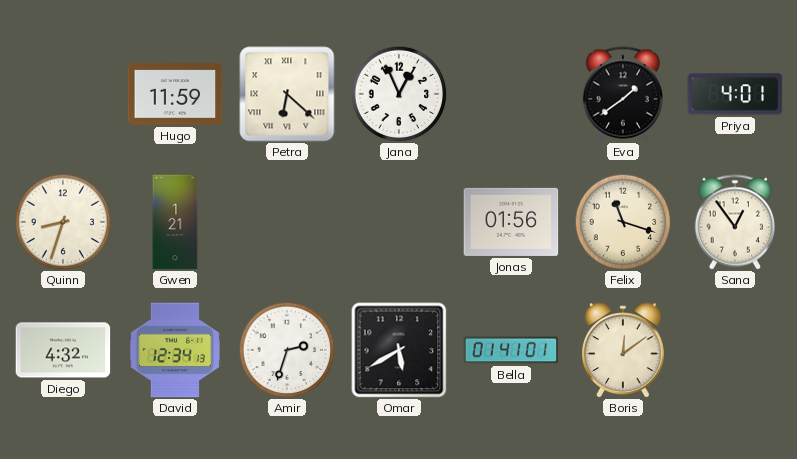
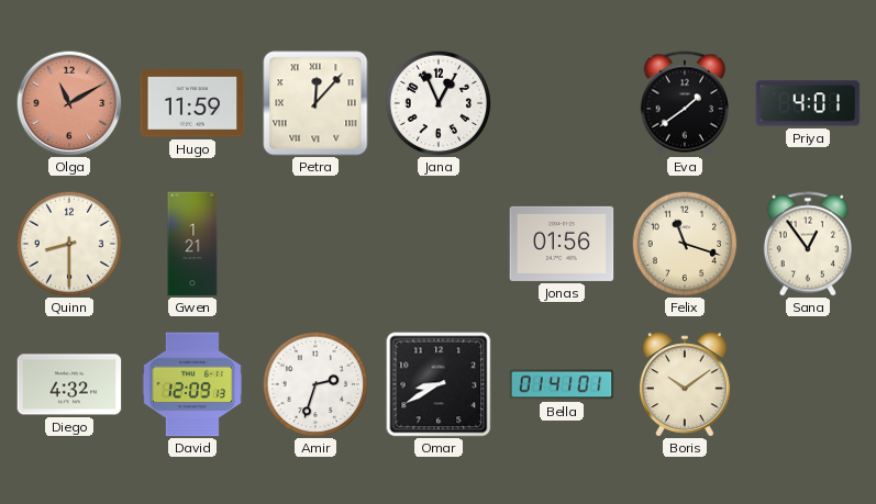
Olga: none -> 11:10
Petra: 6:22 -> 12:07
Quinn: 8:33 -> 8:30
David: 12:34 -> 12:09
Omar: 5:40 -> 8:40
Boris: 12:09 -> 10:09
